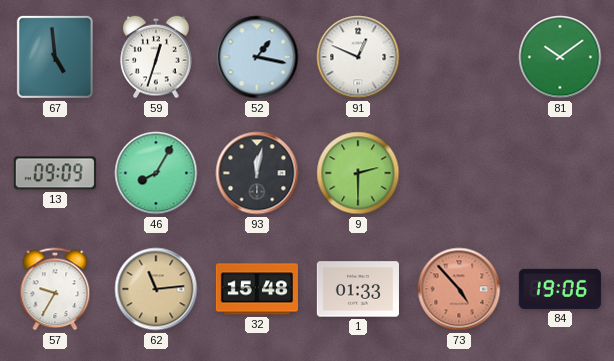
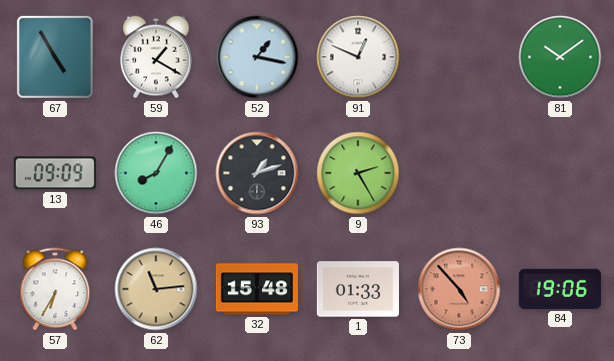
67: 4:59 -> 4:55
59: 12:33 -> 1:20
93: 12:02 -> 1:12
9: 2:30 -> 2:25
57: 9:35 -> 6:35
